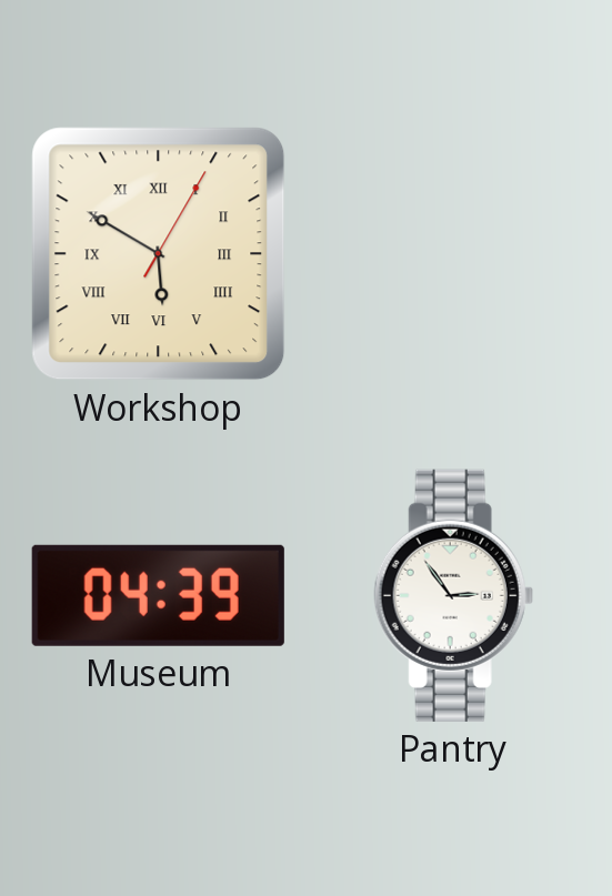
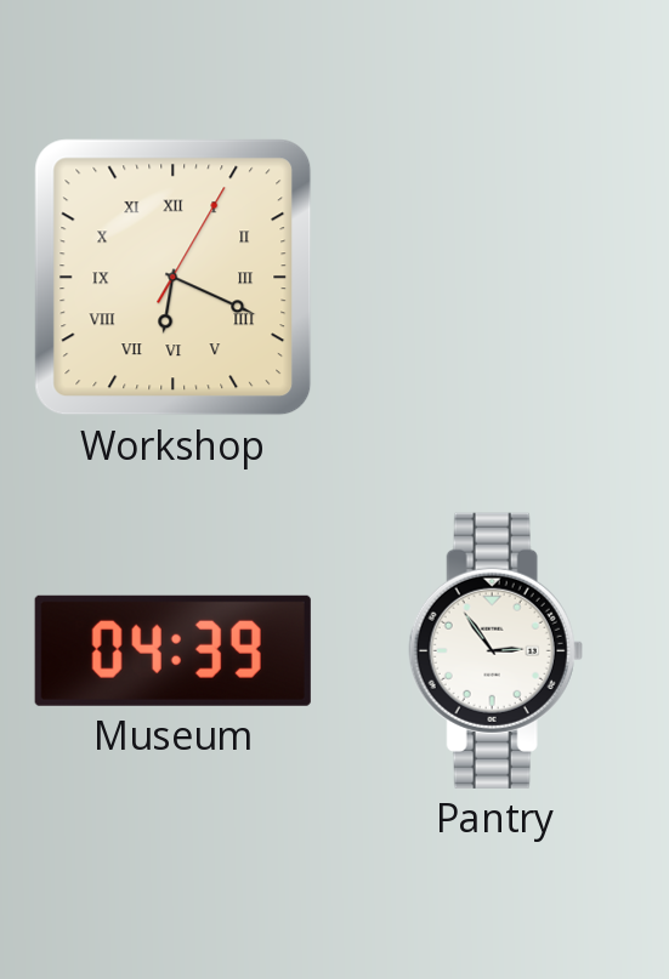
Workshop: 5:50 -> 6:19
